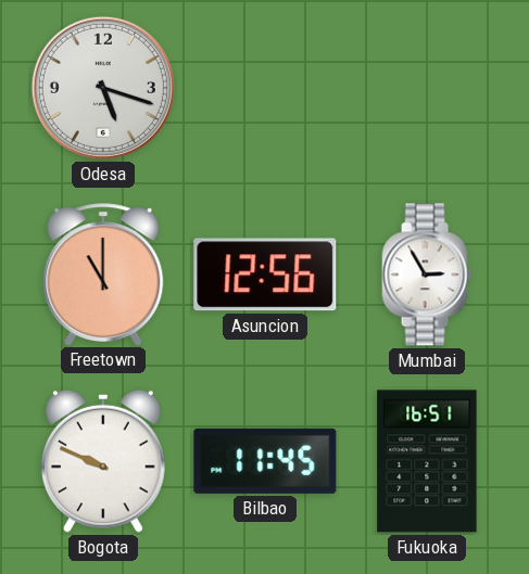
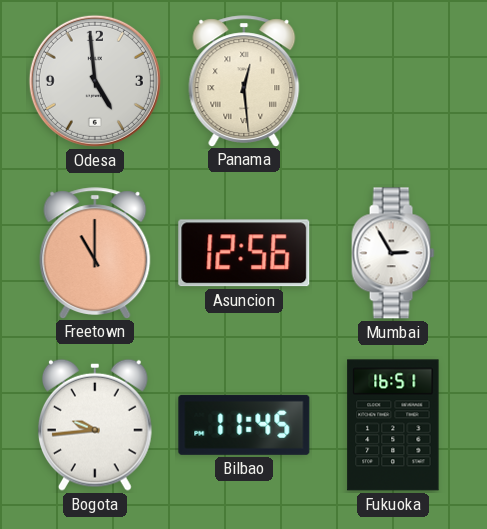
Odesa: 5:18 -> 4:59
Panama: none -> 12:29
Bogota: 9:49 -> 9:44
